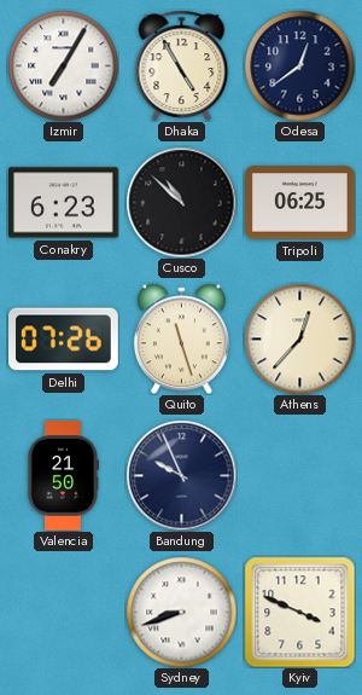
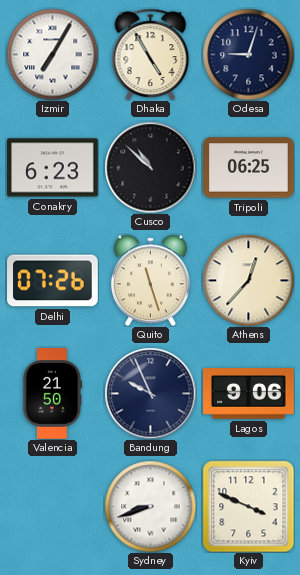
Odesa: 12:39 -> 9:03
Lagos: none -> 9:06
